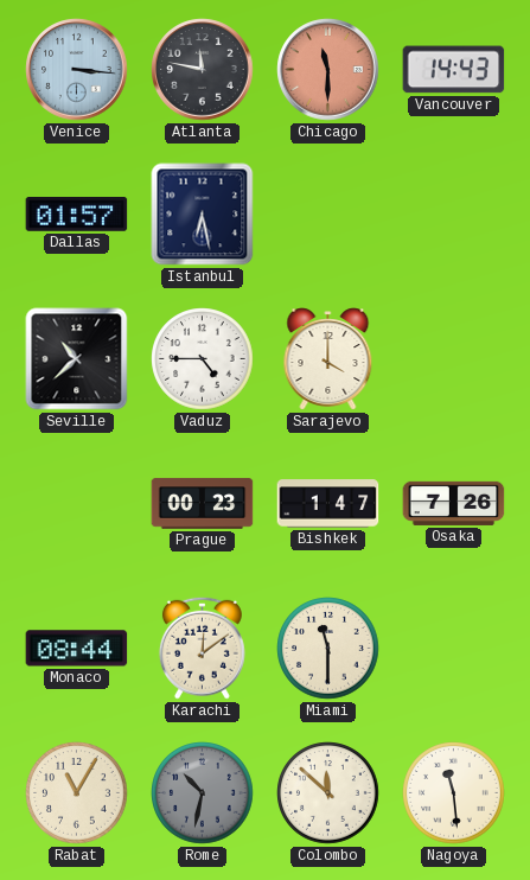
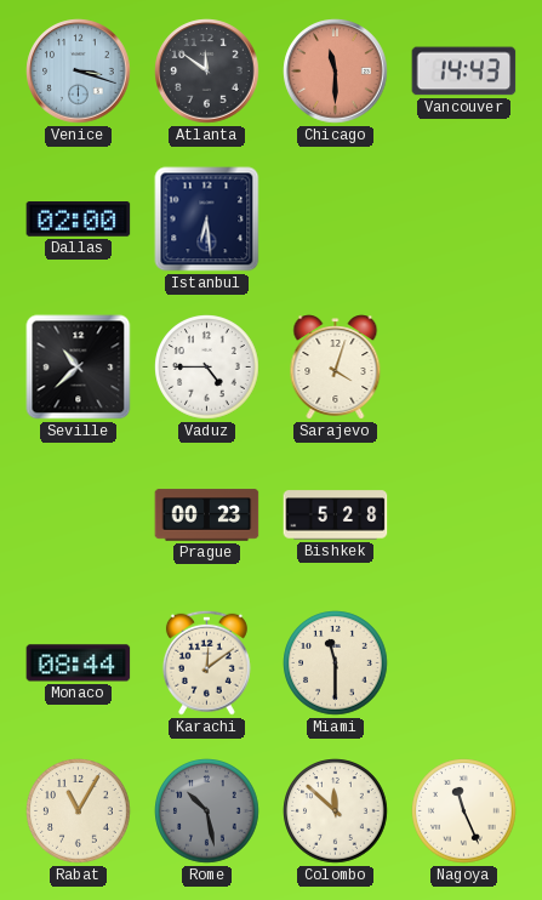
Venice: 3:16 -> 3:18
Atlanta: 11:47 -> 11:51
Dallas: 01:57 -> 02:00
Istanbul: 6:28 -> 6:29
Sarajevo: 4:00 -> 4:03
Bishkek: 1:47 -> 5:28
Osaka: 7:26 -> none
Rome: 10:32 -> 10:28
Nagoya: 11:29 -> 11:26
